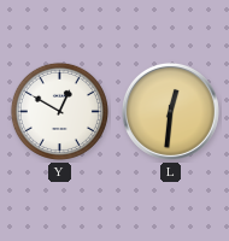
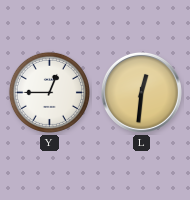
Y: 12:50 -> 12:45
